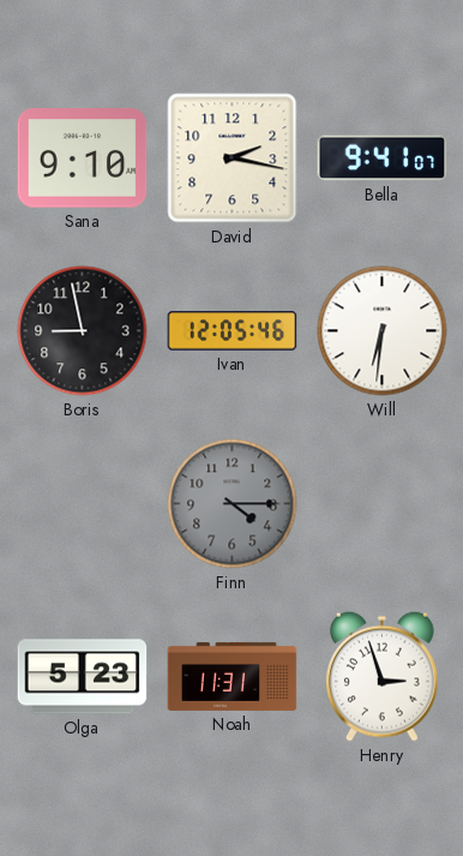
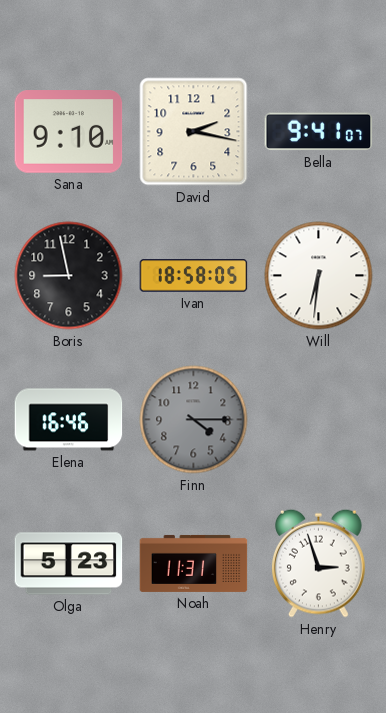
Ivan: 12:05 -> 18:58
Elena: none -> 16:46
